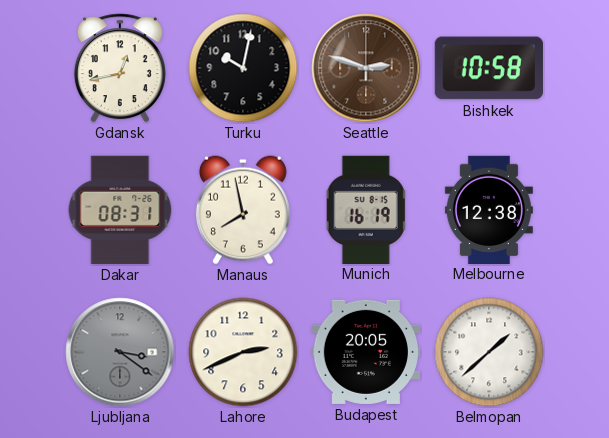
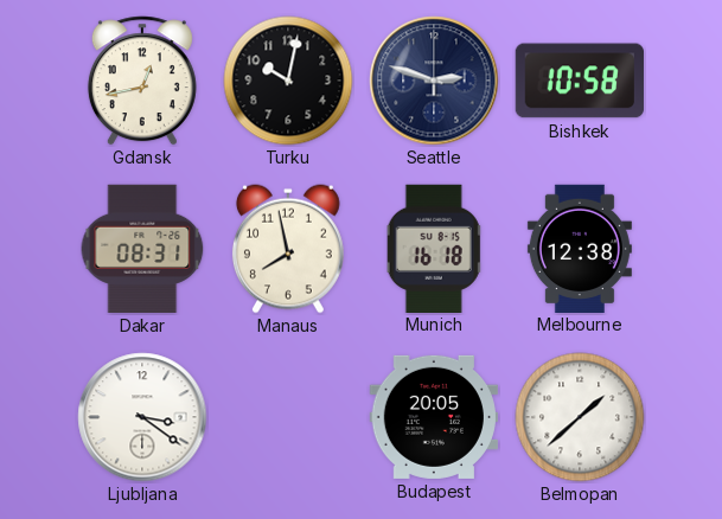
Seattle dial: brown -> navy
Munich: 16:19 -> 16:18
Ljubljana dial: grey -> white
Lahore: 2:41 -> none
